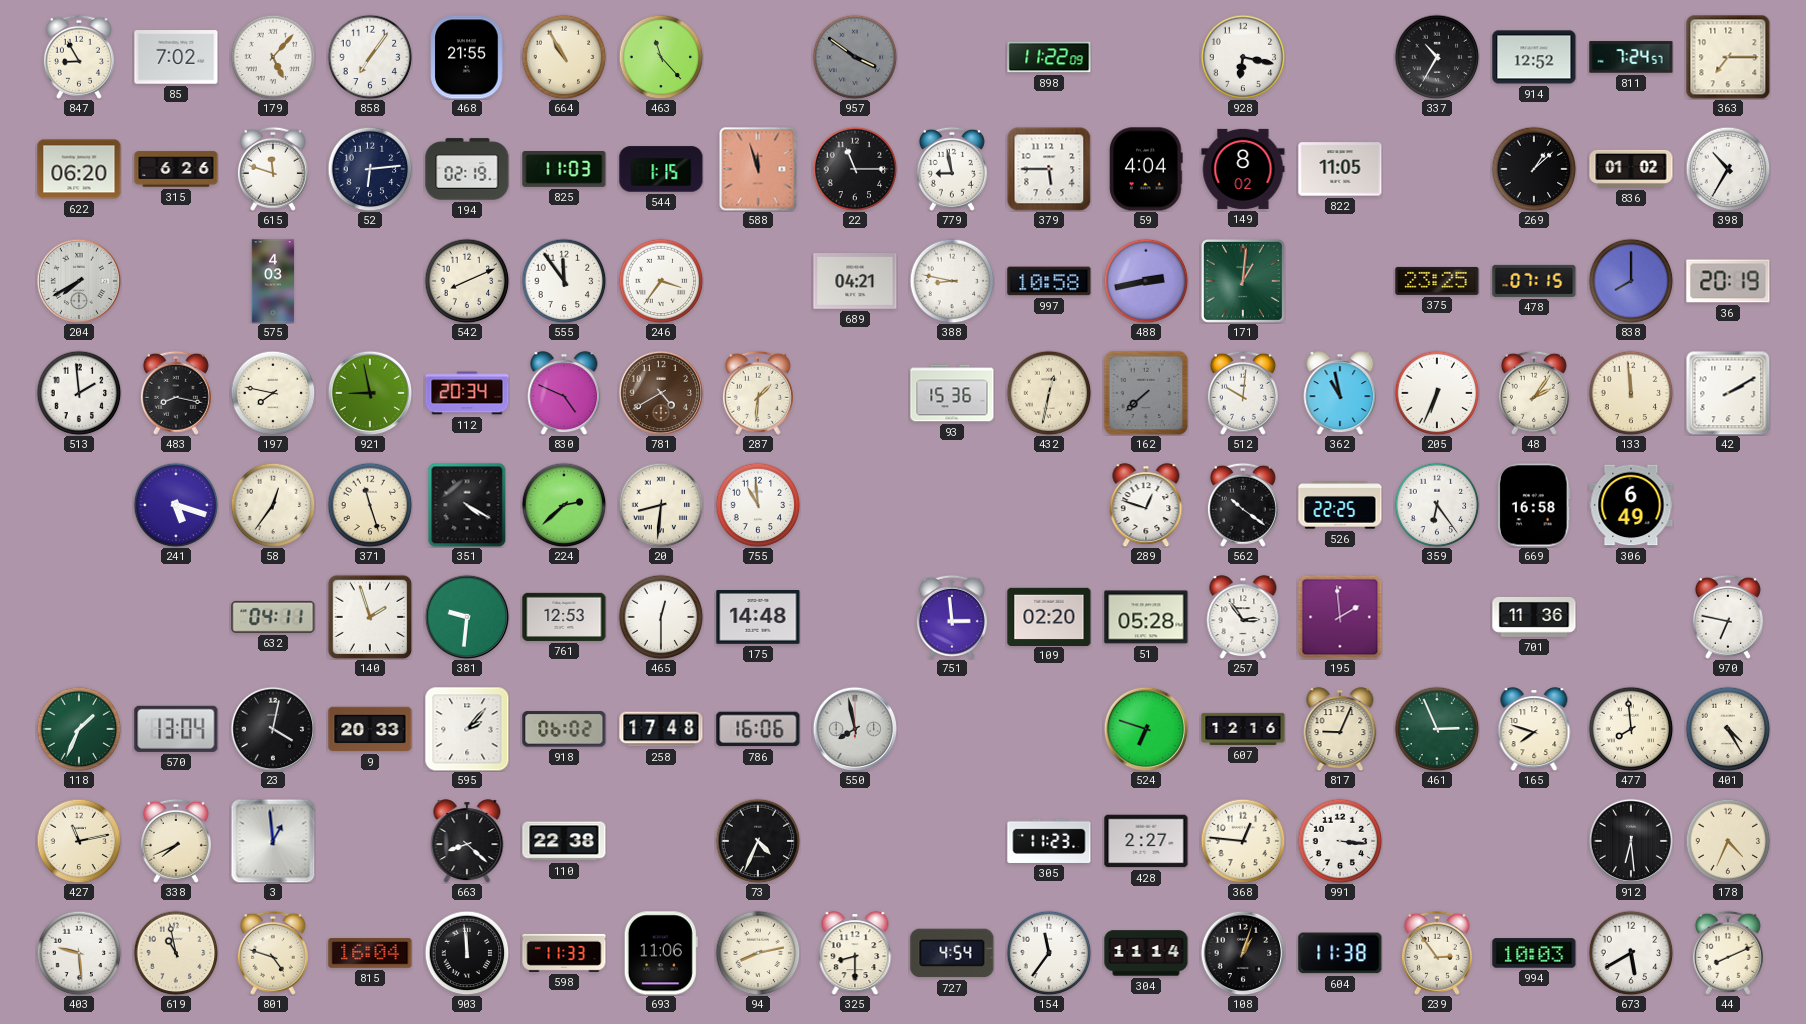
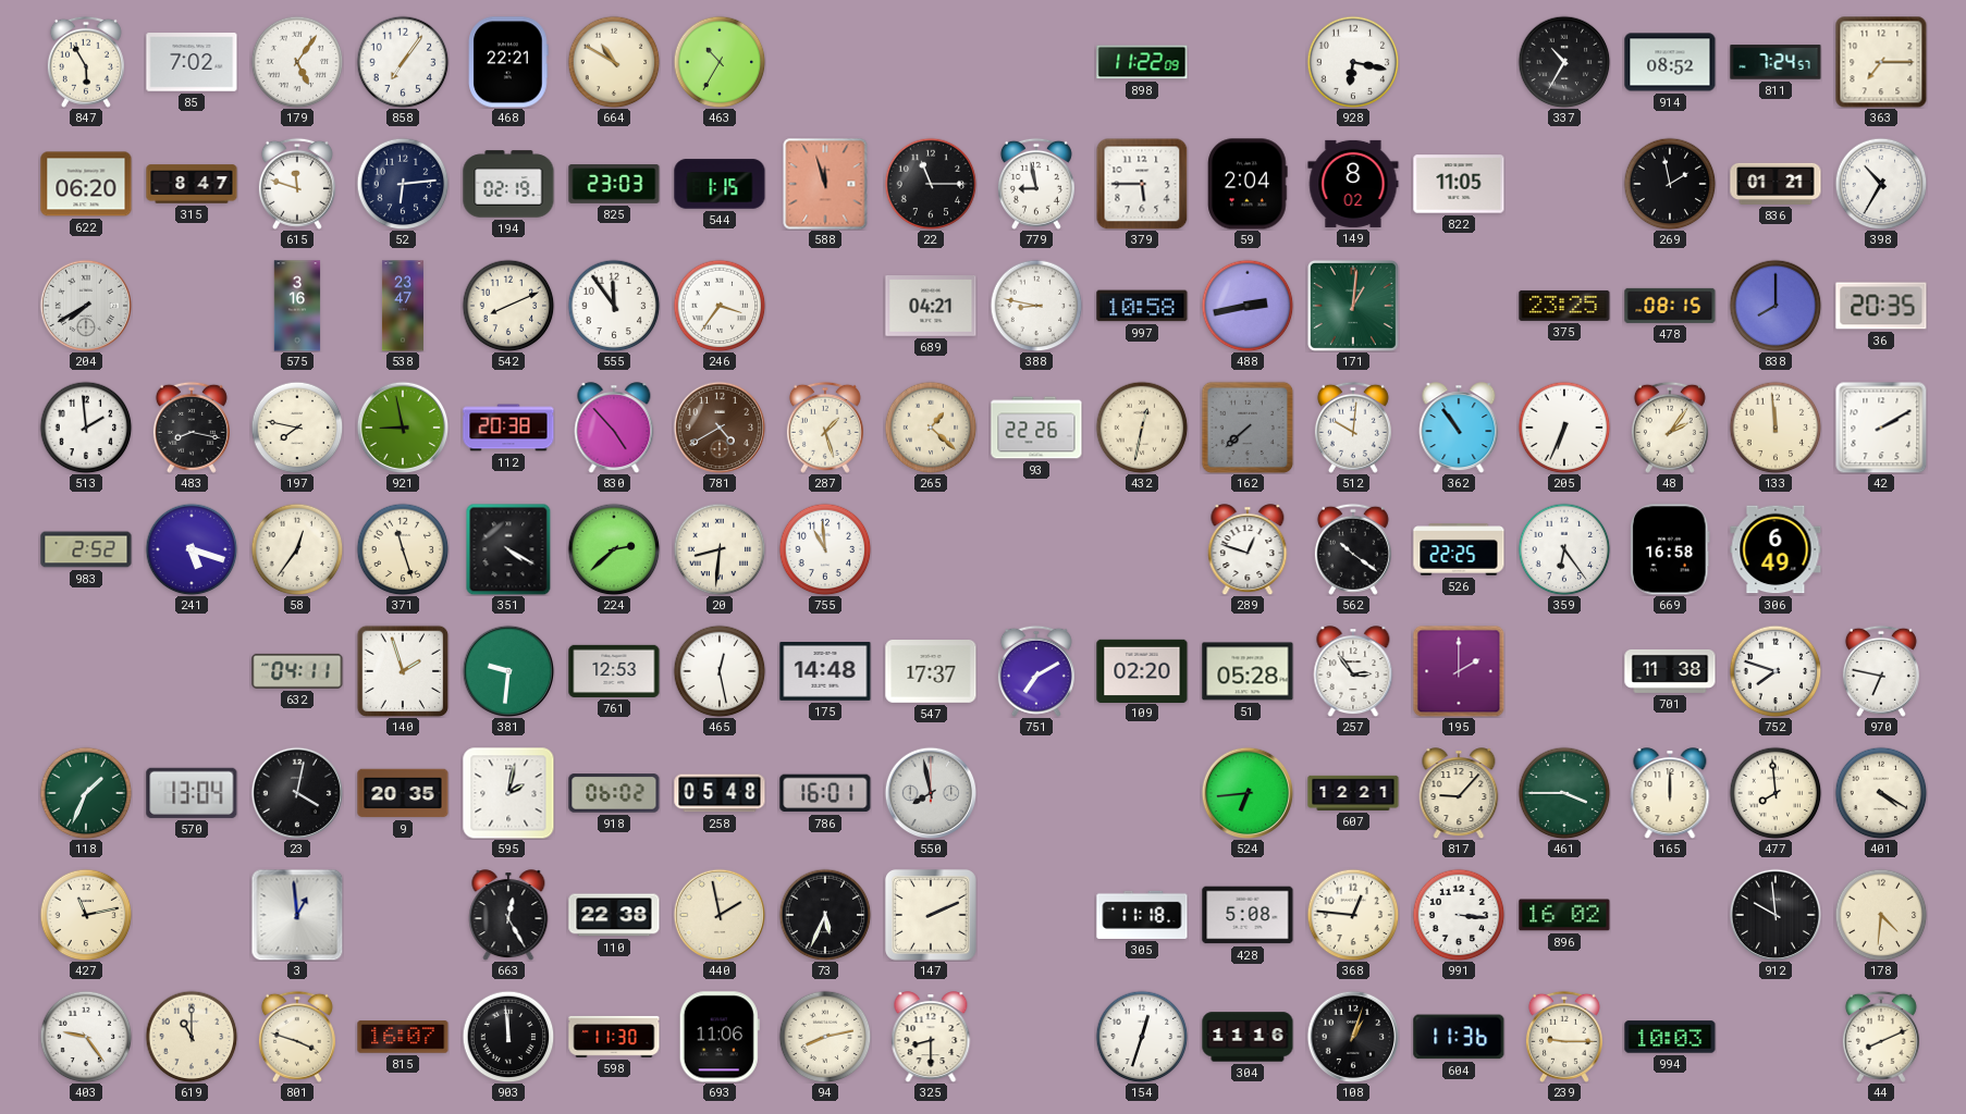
847: 8:55 -> 5:55
179: 5:07 -> 5:06
468: 21:55 -> 22:21
664: 10:55 -> 10:50
463: 11:23 -> 10:35
957: 3:51 -> none
914: 12:52 -> 08:52
315: 6:26 -> 8:47
825: 11:03 -> 23:03
59: 4:04 -> 2:04
269: 1:08 -> 1:58
836: 01:02 -> 01:21
575: 4:03 -> 3:16
538: none -> 23:47
478: 07:15 -> 08:15
36: 20:19 -> 20:35
112: 20:34 -> 20:38
830: 4:49 -> 4:53
287: 1:31 -> 1:27
265: none -> 1:22
93: 15:36 -> 22:26
362: 10:58 -> 10:54
983: none -> 2:52
465: 12:30 -> 12:28
547: none -> 17:37
751: 2:59 -> 7:10
195: 1:59 -> 2:00
701: 11:36 -> 11:38
752: none -> 7:48
9: 20:33 -> 20:35
595: 2:07 -> 2:02
258: 17:48 -> 05:48
786: 16:06 -> 16:01
524: 6:48 -> 6:44
607: 12:16 -> 12:21
817: 9:04 -> 9:07
461: 2:56 -> 3:45
165: 7:48 -> 12:00
401: 4:25 -> 4:20
338: 7:41 -> none
663: 8:22 -> 12:25
440: none -> 1:58
73: 4:34 -> 5:34
147: none -> 2:11
305: 11:23 -> 11:18
428: 2:27 -> 5:08
896: none -> 16:02
912: 6:29 -> 9:59
178: 4:34 -> 4:31
403: 9:29 -> 9:24
619: 10:58 -> 11:00
801: 4:48 -> 3:48
815: 16:04 -> 16:07
598: 11:33 -> 11:30
727: 4:54 -> none
154: 11:36 -> 12:33
304: 11:14 -> 11:16
604: 11:38 -> 11:36
239: 2:54 -> 9:15
673: 5:40 -> none
